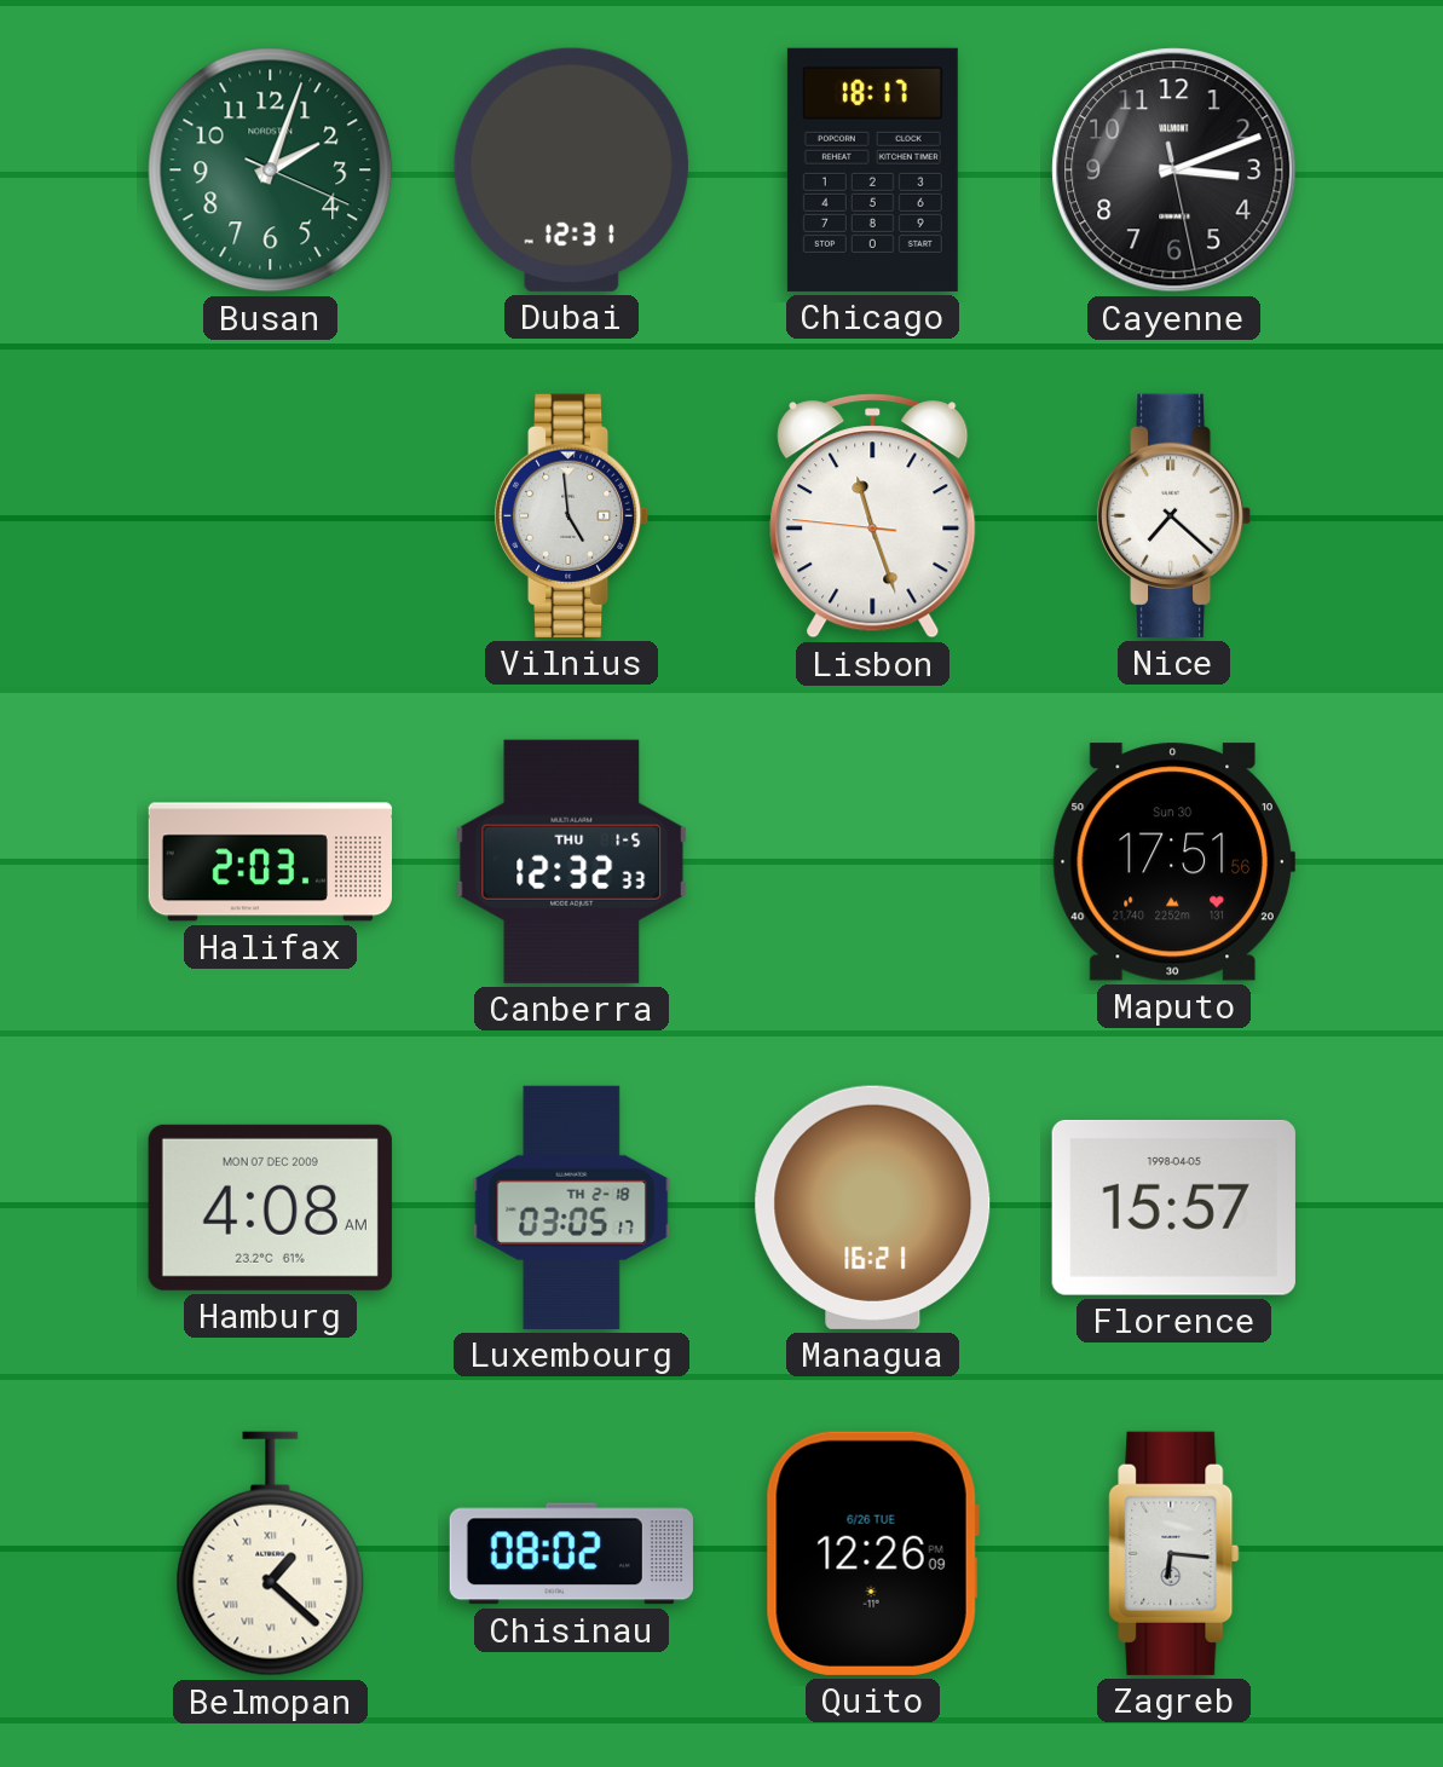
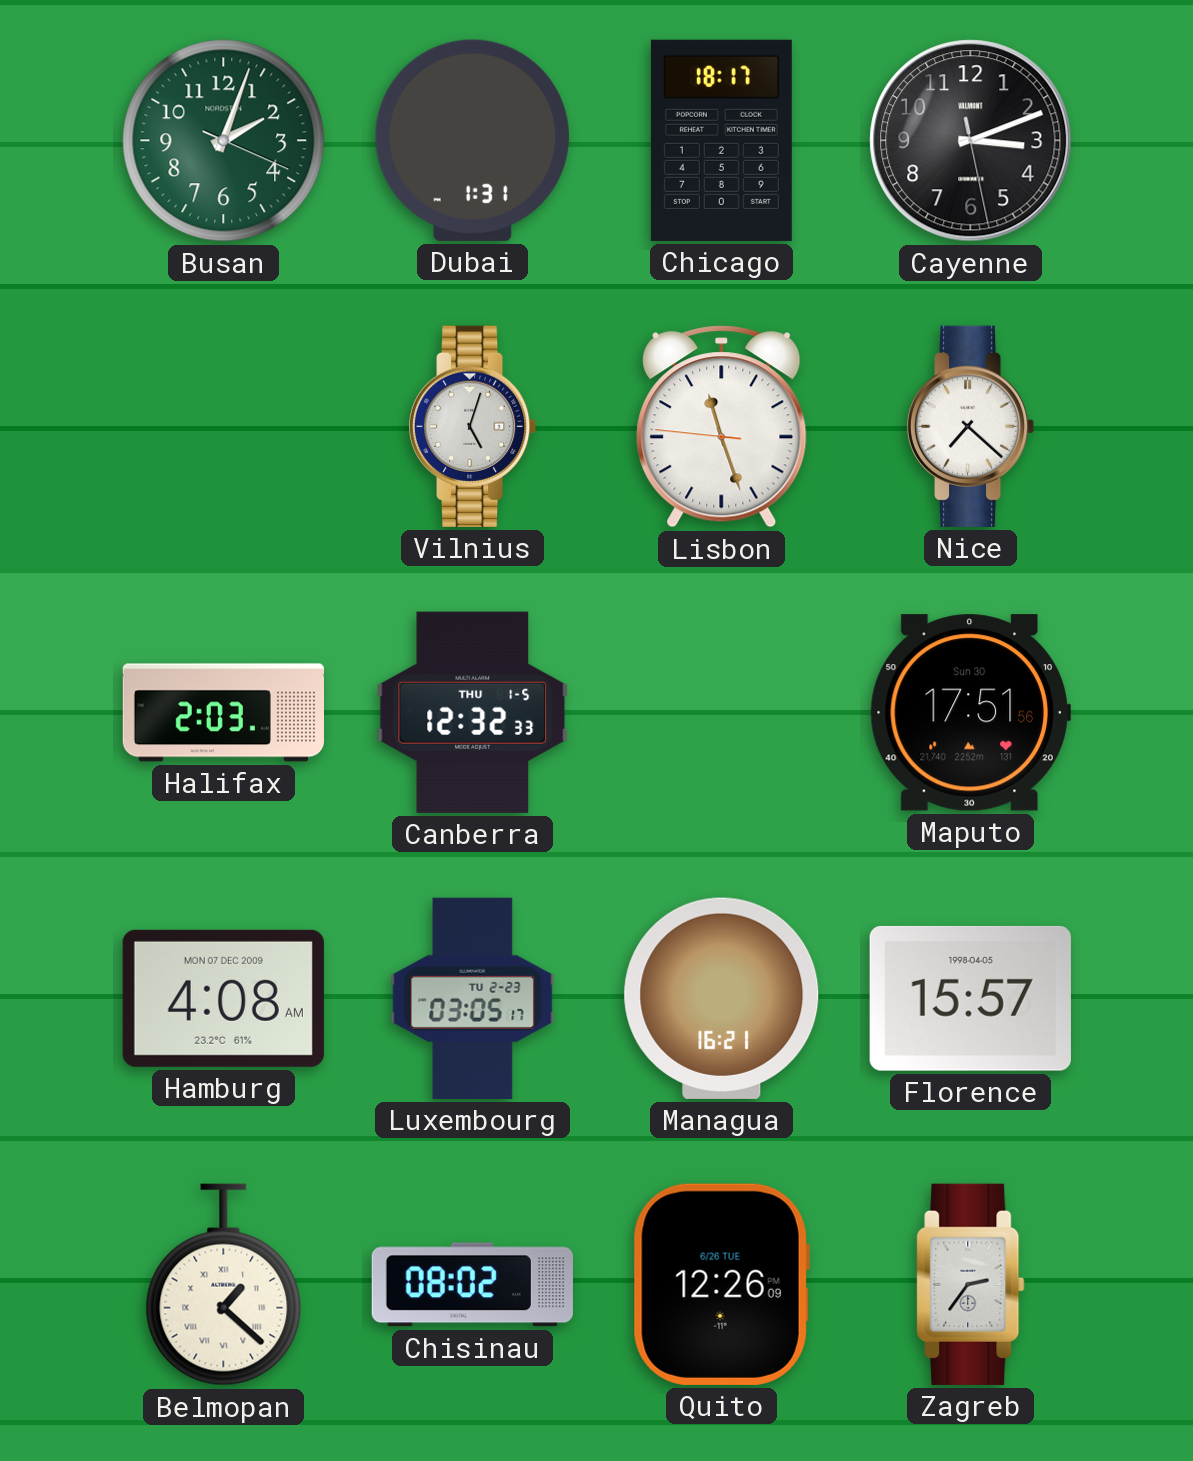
Dubai: 12:31 -> 1:31
Vilnius: 4:59 -> 5:03
Luxembourg date: TH 2-18 -> TU 2-23
Zagreb: 6:16 -> 2:36
